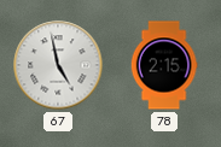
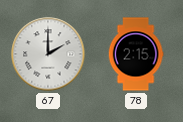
67: 4:58 -> 2:00
